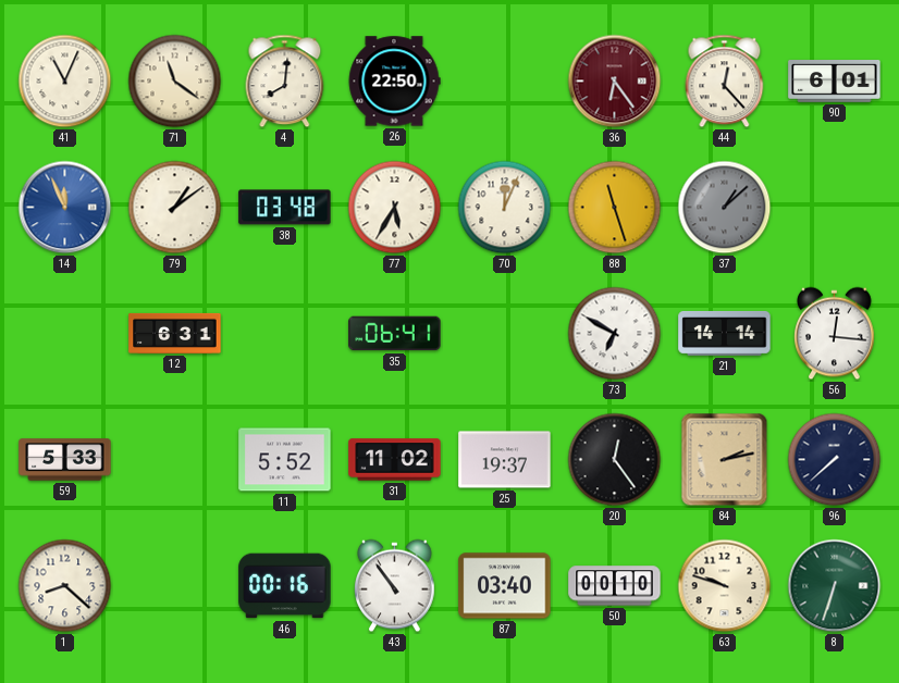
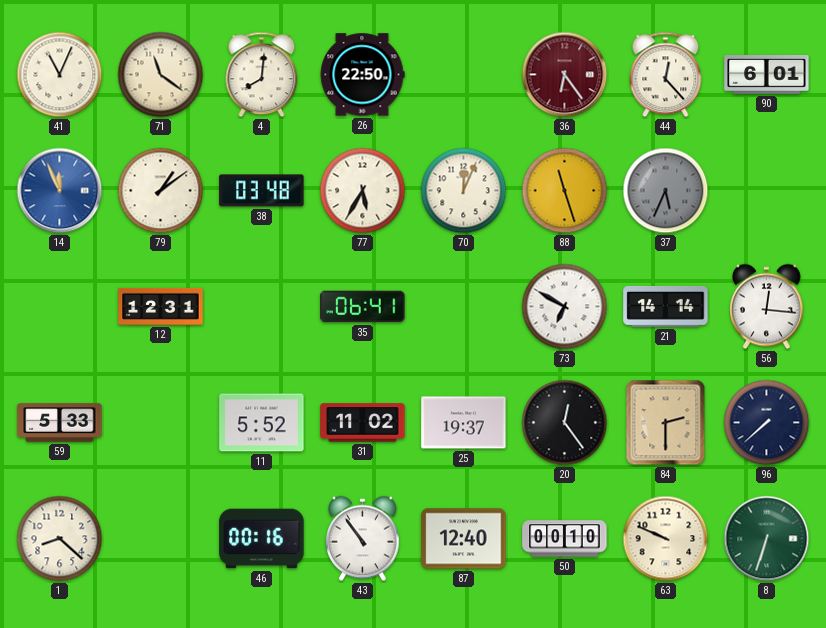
37: 1:08 -> 5:34
12: 6:31 -> 12:31
84: 2:13 -> 2:30
87: 03:40 -> 12:40
63: 9:48 -> 9:49
